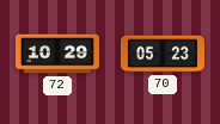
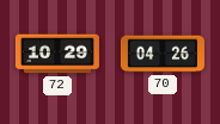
70: 05:23 -> 04:26
